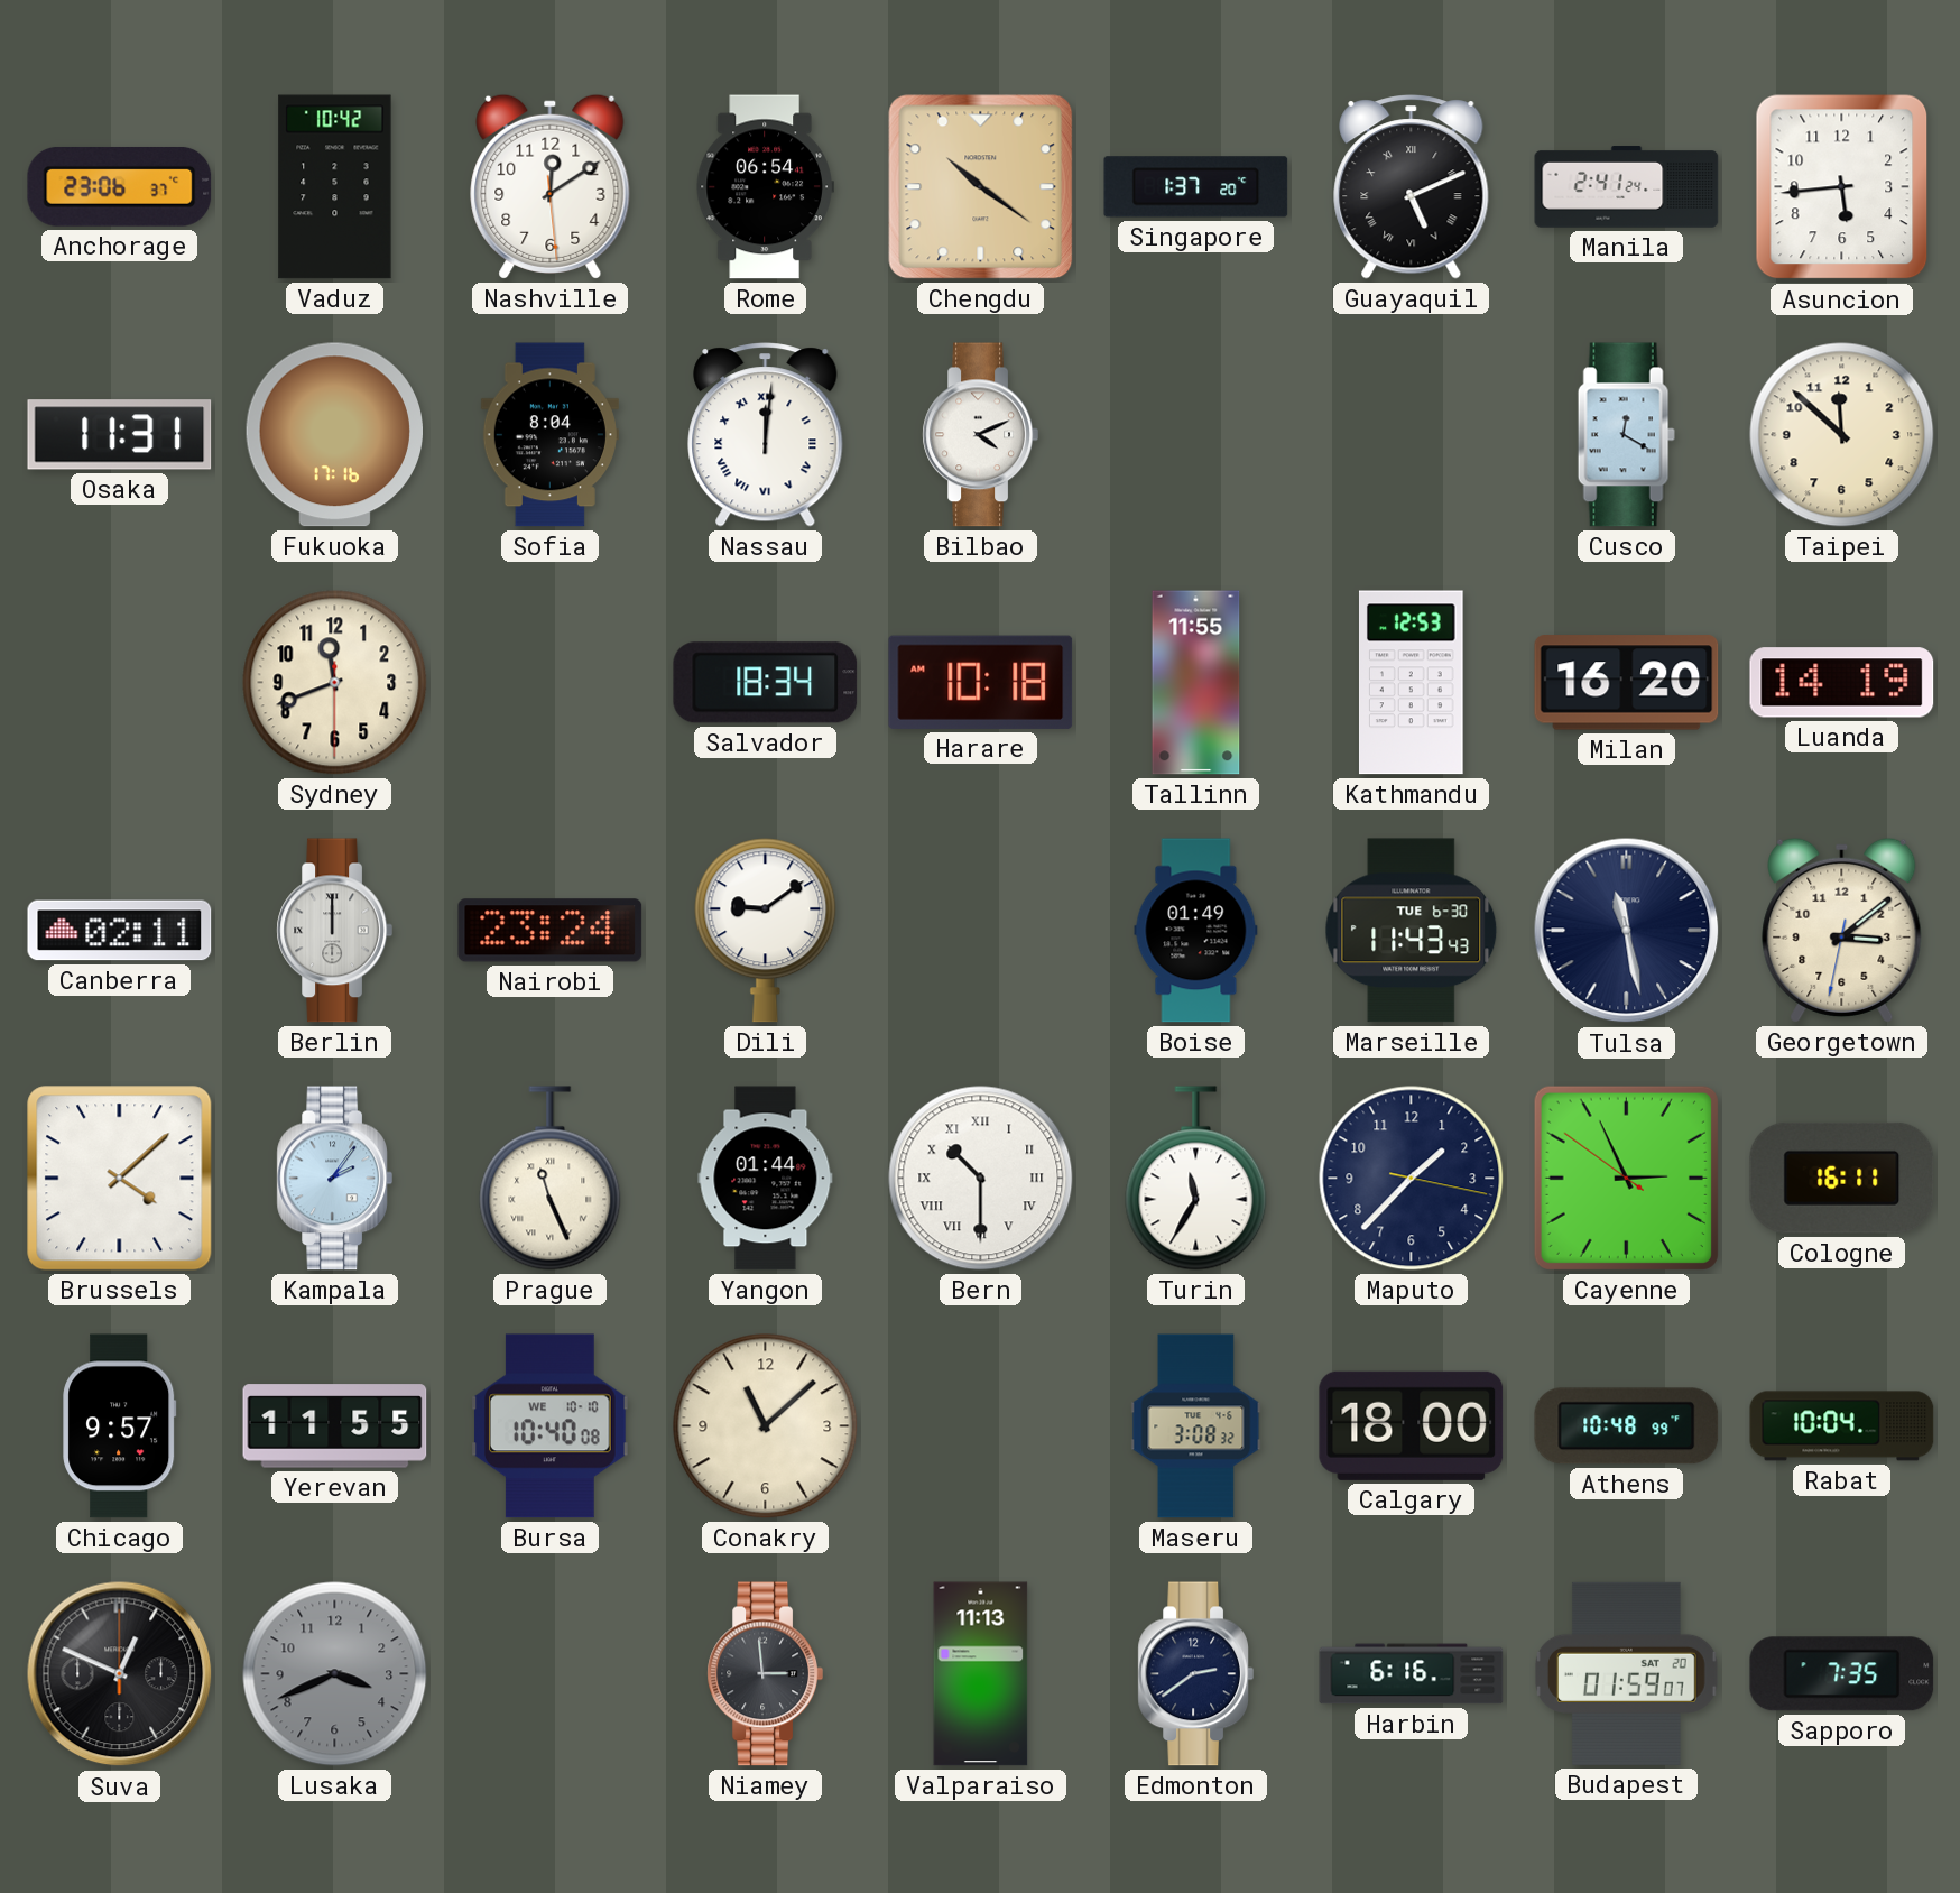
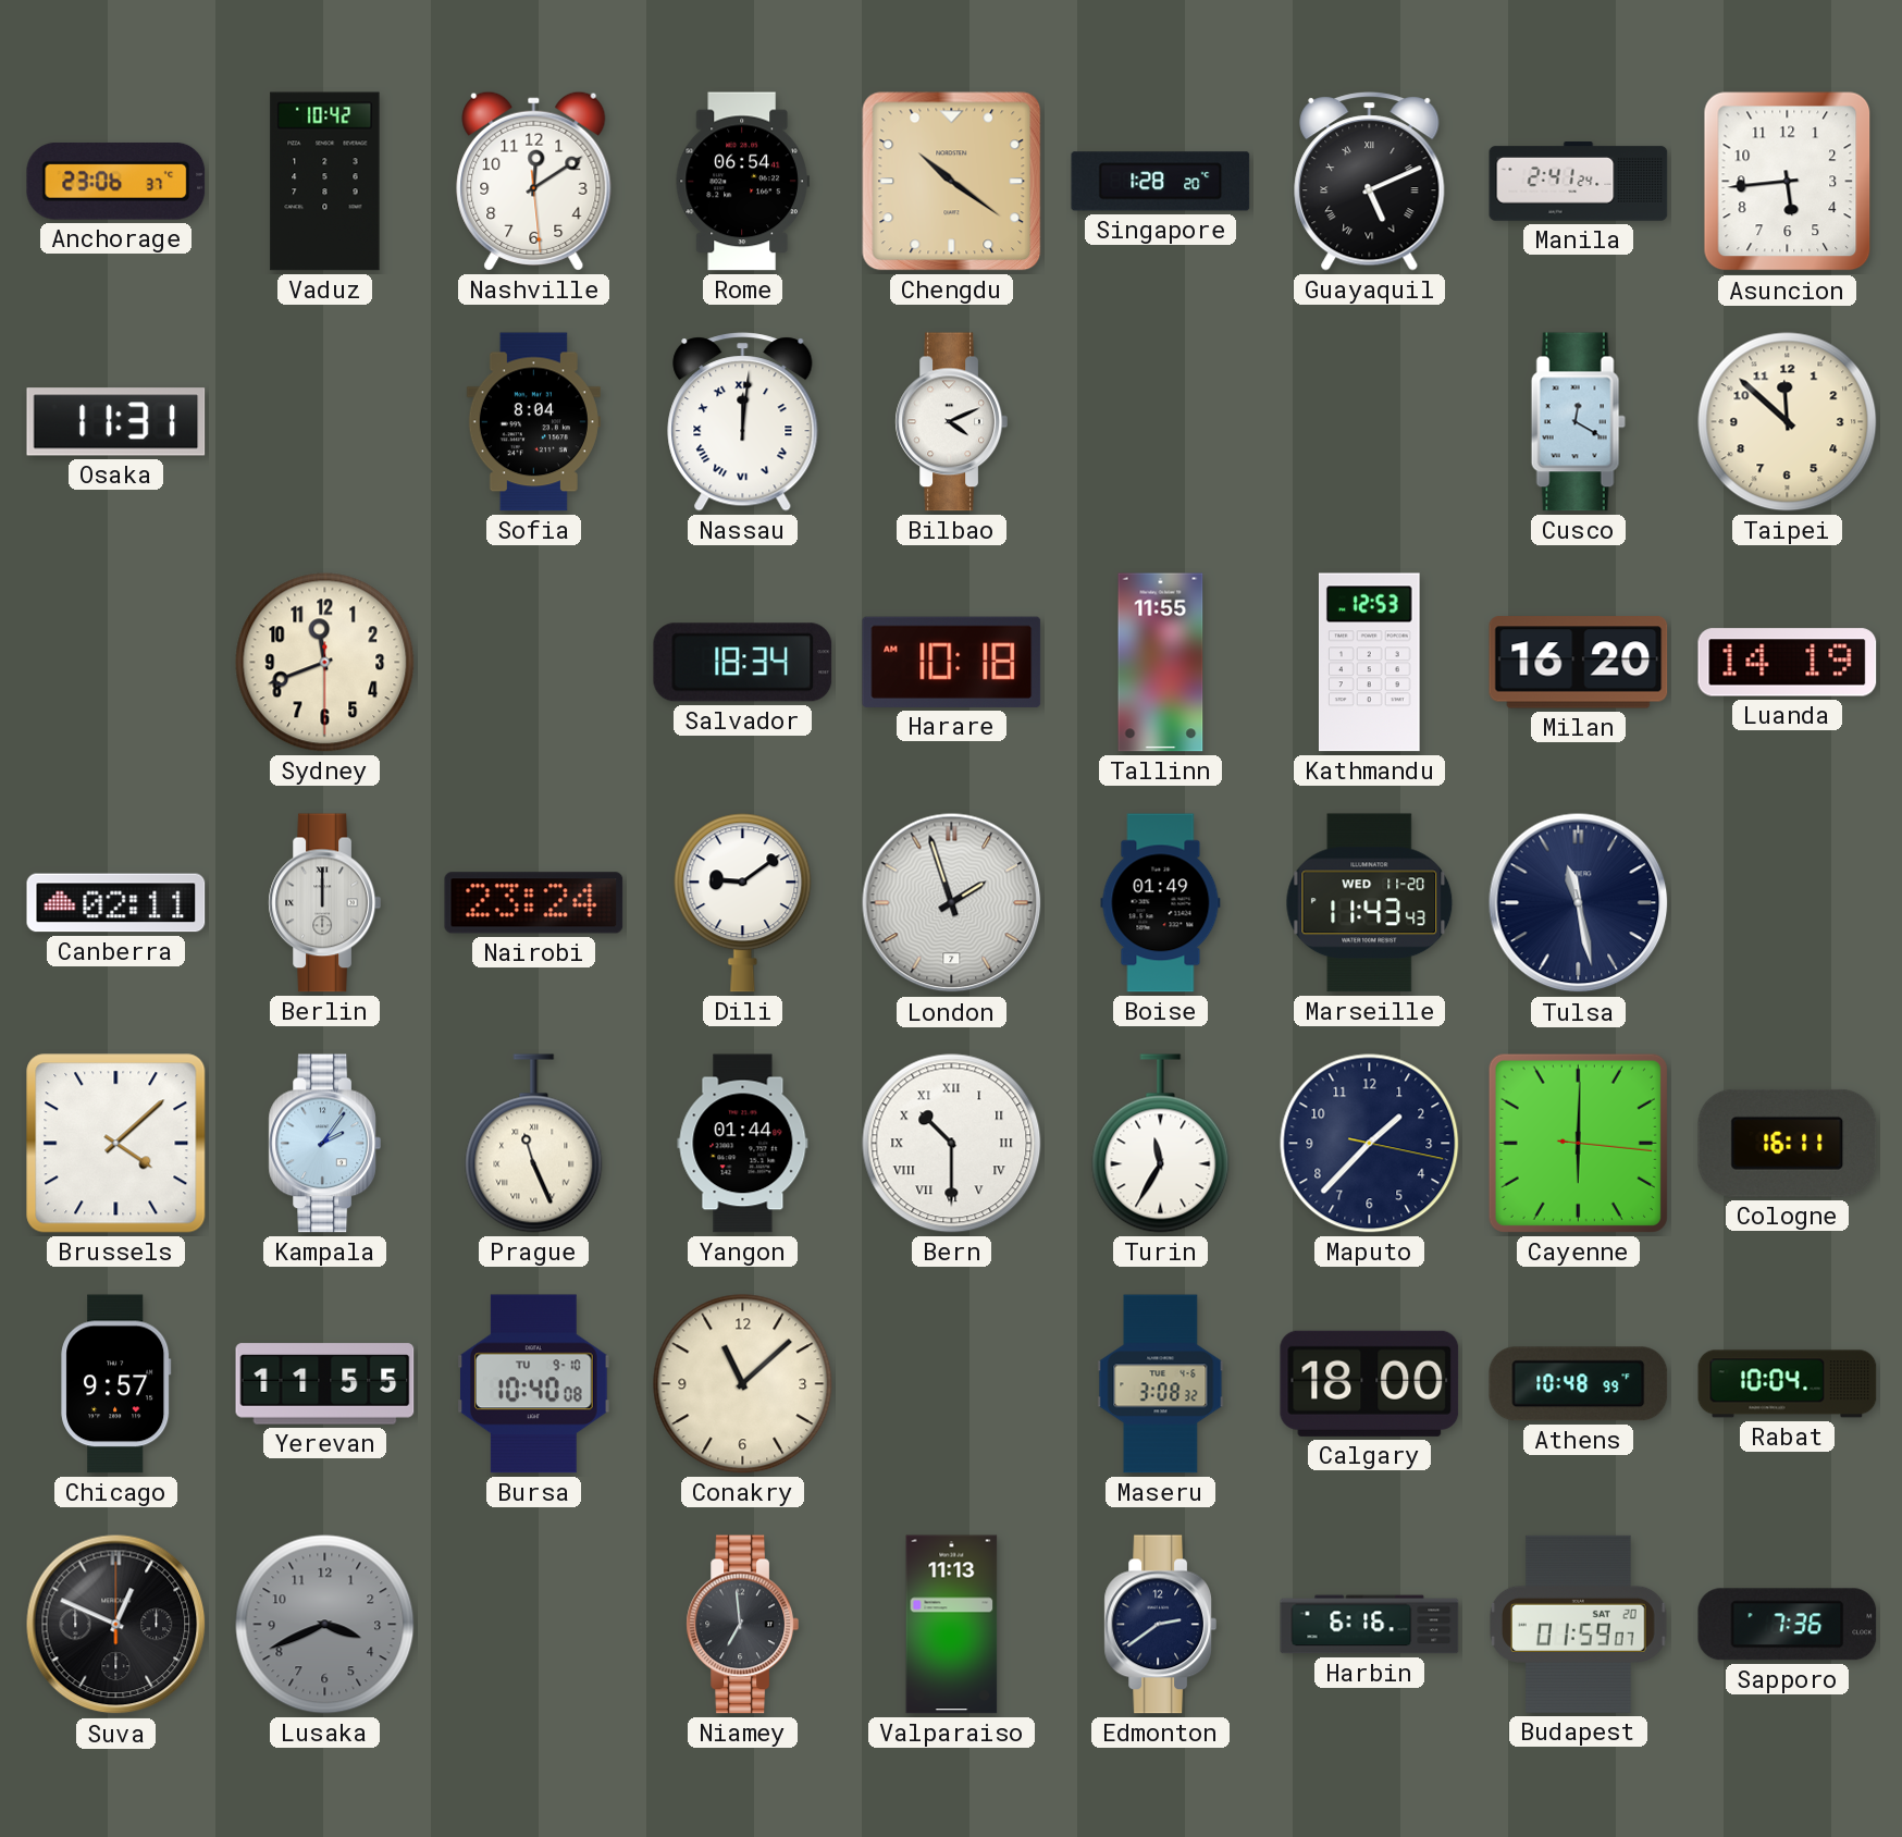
Singapore: 1:37 -> 1:28
Fukuoka: 17:16 -> none
London: none -> 1:57
Marseille date: TUE 6-30 -> WED 11-20
Georgetown: 3:08 -> none
Cayenne: 2:55 -> 6:00
Bursa date: WE 10-10 -> TU 9-10
Niamey: 2:59 -> 6:59
Sapporo: 7:35 -> 7:36
